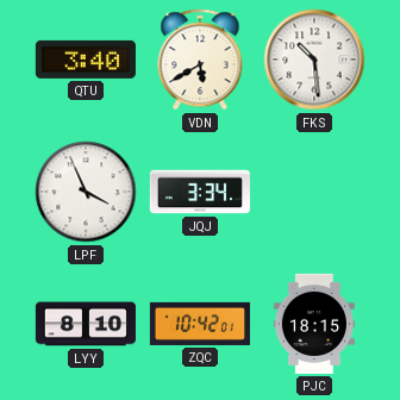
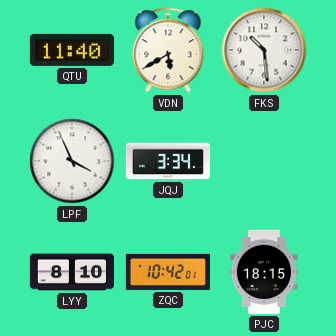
QTU: 3:40 -> 11:40
